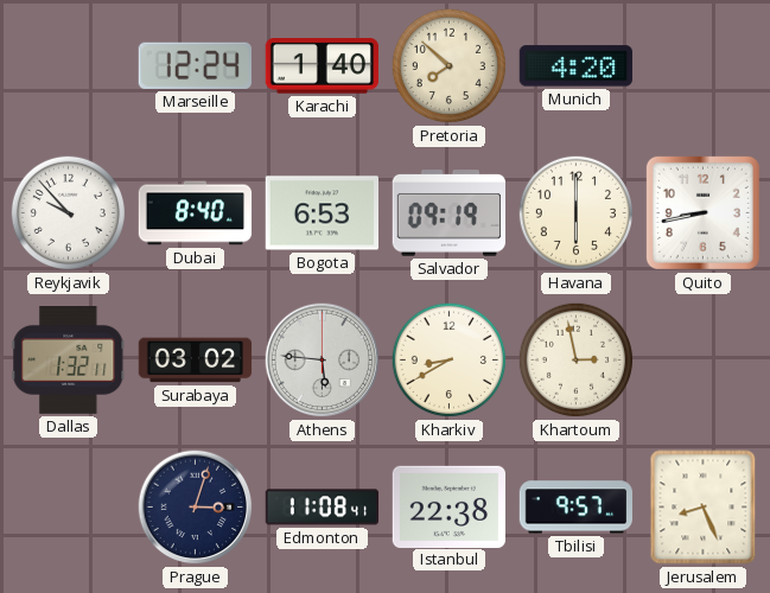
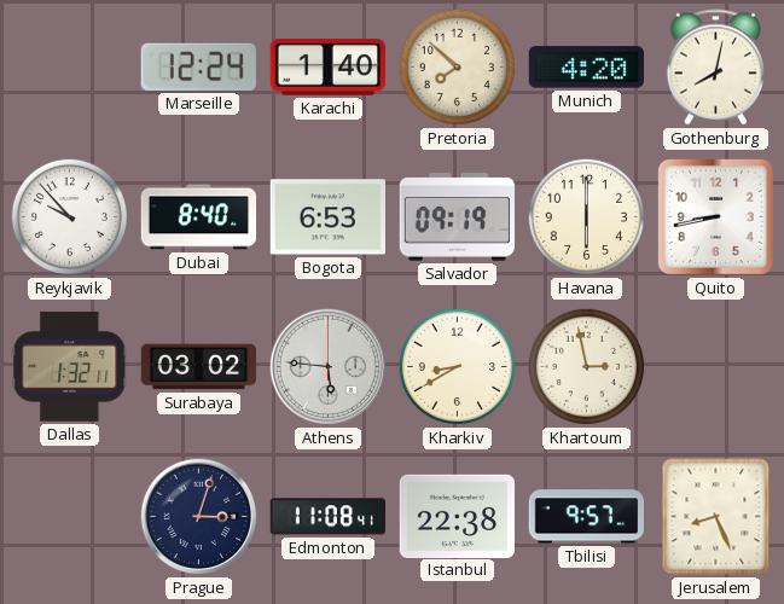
Gothenburg: none -> 8:02
